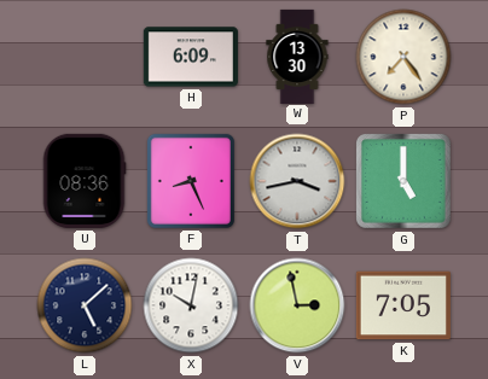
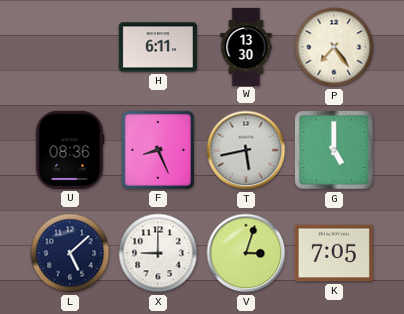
H: 6:09 -> 6:11
T: 3:43 -> 5:43
X: 10:02 -> 9:00
V: 2:58 -> 3:03
